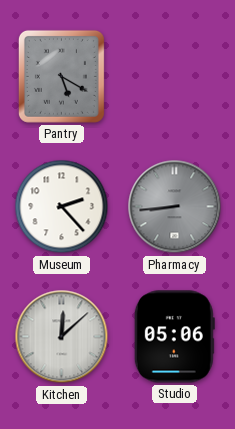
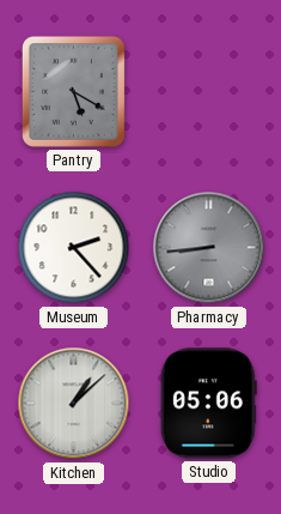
Kitchen: 12:08 -> 1:08
